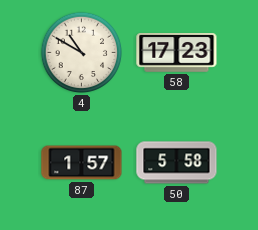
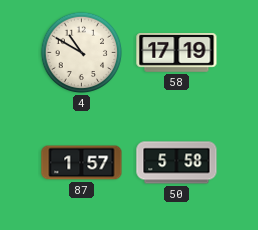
58: 17:23 -> 17:19
